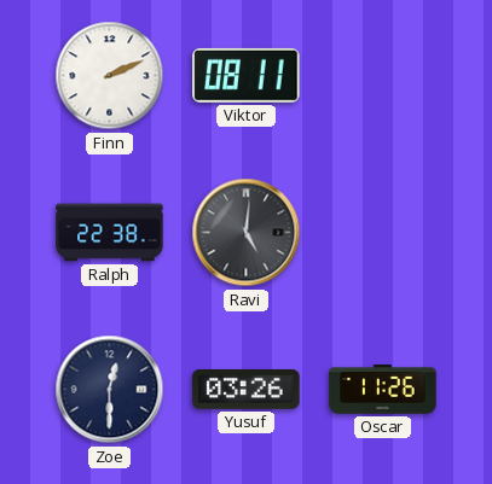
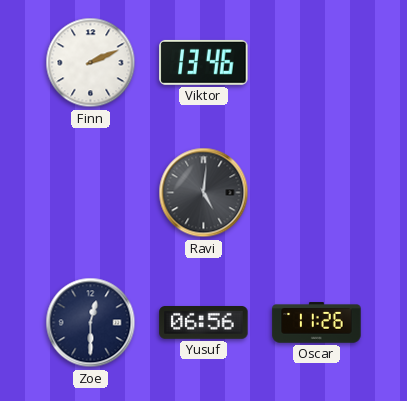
Viktor: 08:11 -> 13:46
Ralph: 22:38 -> none
Yusuf: 03:26 -> 06:56
